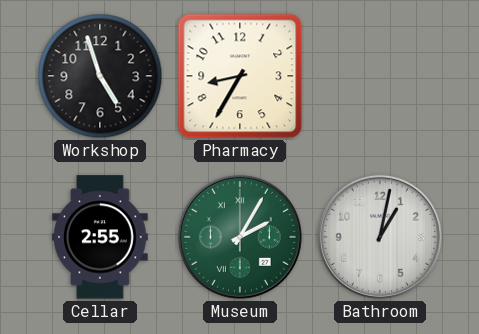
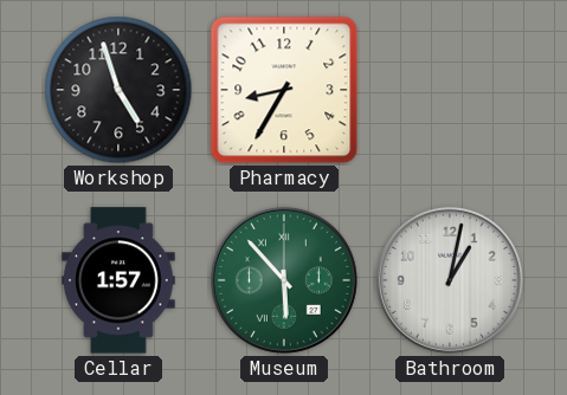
Cellar: 2:55 -> 1:57
Museum: 2:05 -> 5:53
